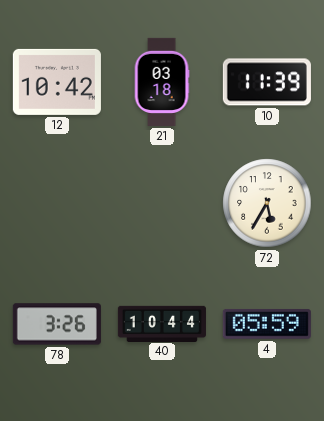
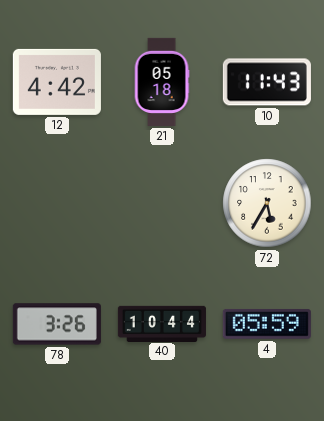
12: 10:42 -> 4:42
21: 03:18 -> 05:18
10: 11:39 -> 11:43
